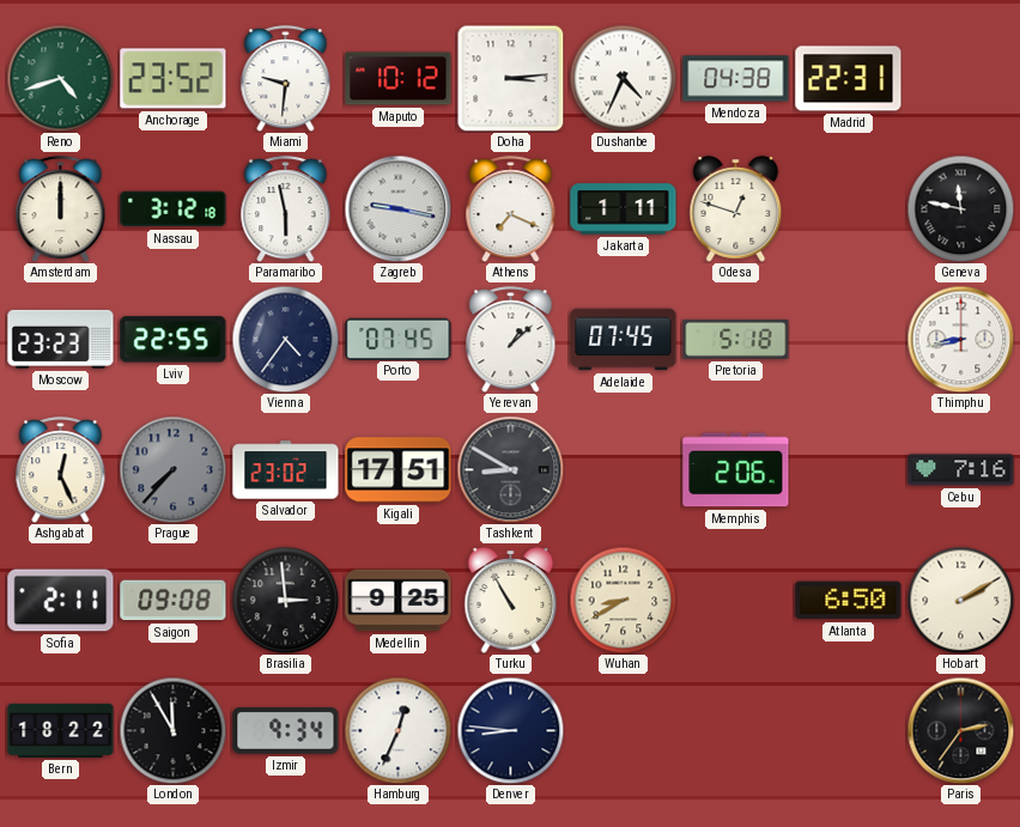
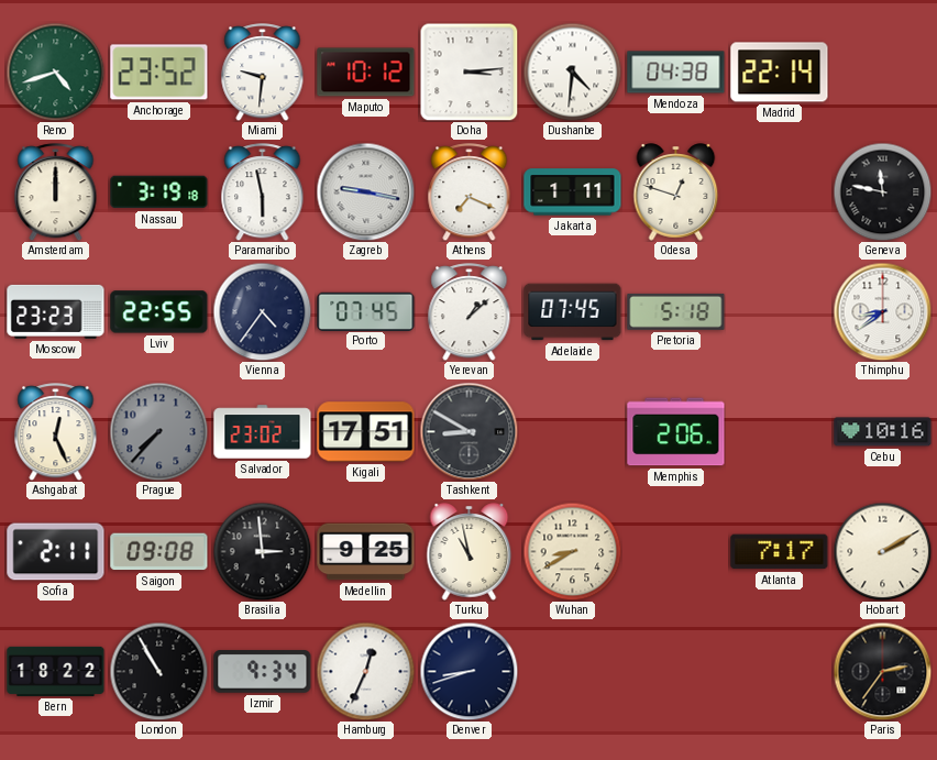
Dushanbe: 4:34 -> 4:31
Madrid: 22:31 -> 22:14
Nassau: 3:12 -> 3:19
Thimphu: 8:43 -> 8:39
Cebu: 7:16 -> 10:16
Turku: 10:55 -> 10:58
Atlanta: 6:50 -> 7:17
London: 11:55 -> 10:55
Denver: 8:46 -> 8:42
